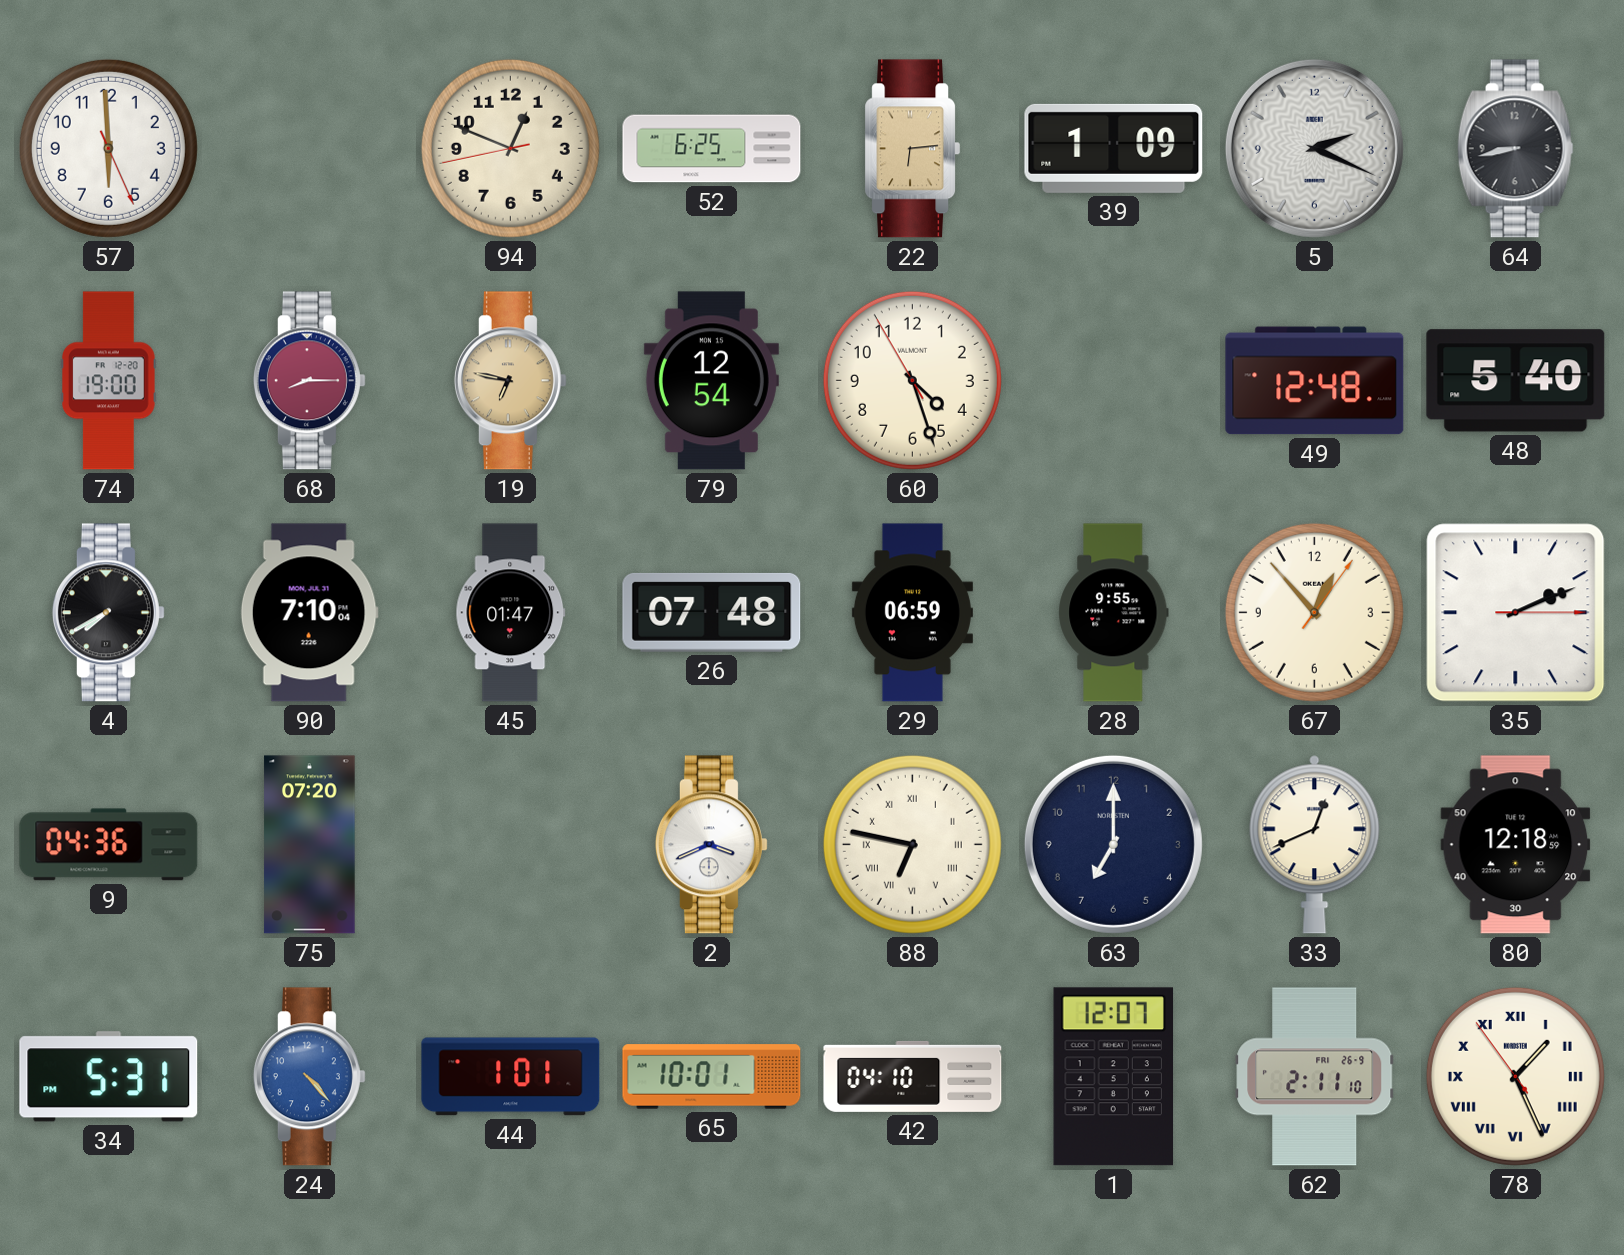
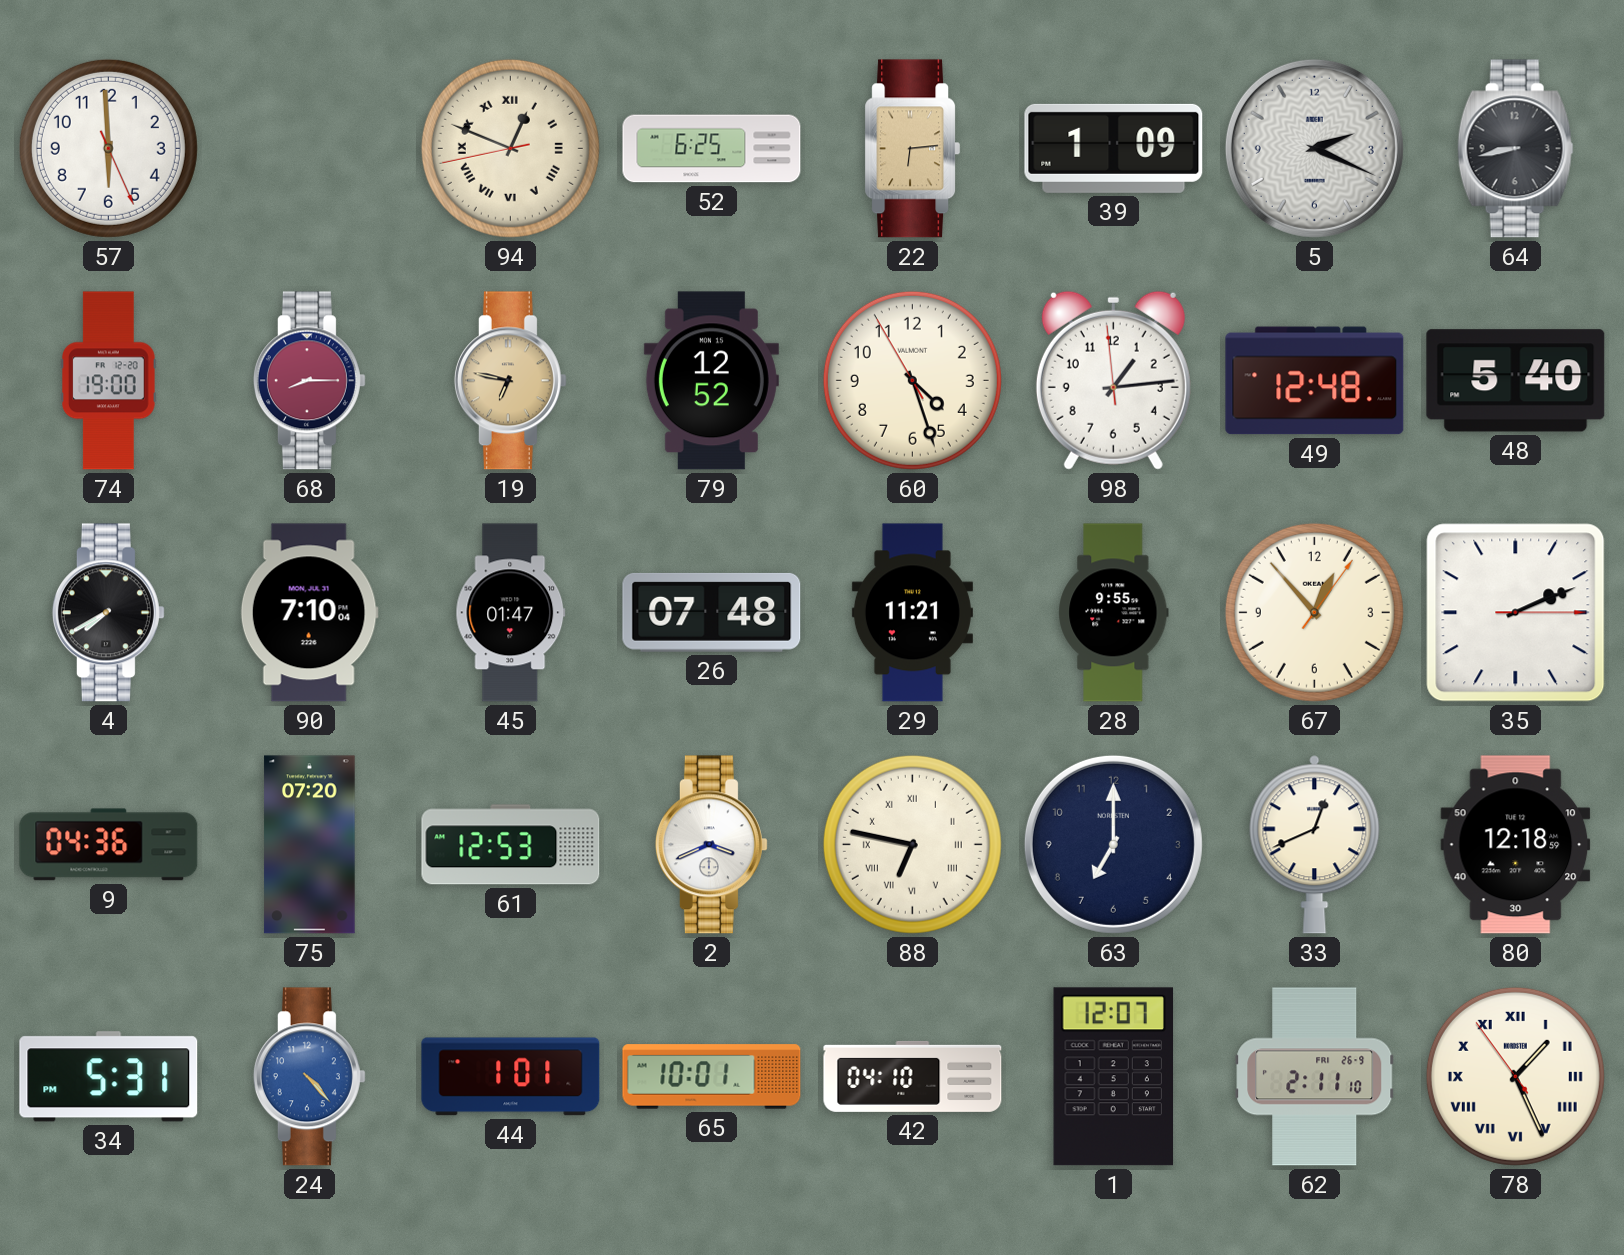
94 numerals: Arabic -> Roman
79: 12:54 -> 12:52
98: none -> 1:13
29: 06:59 -> 11:21
61: none -> 12:53
